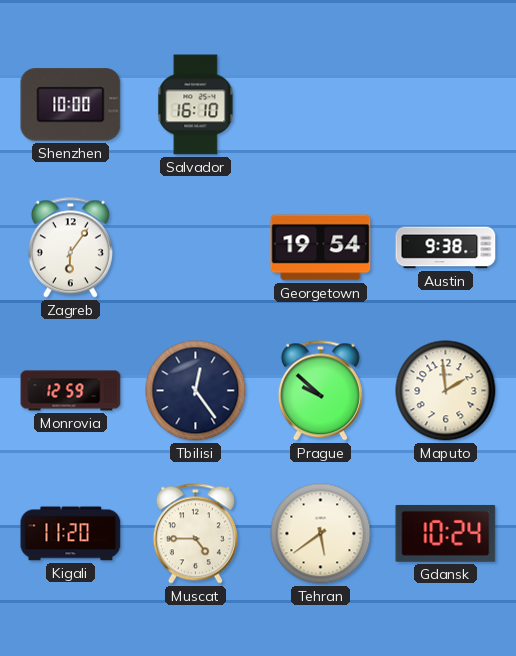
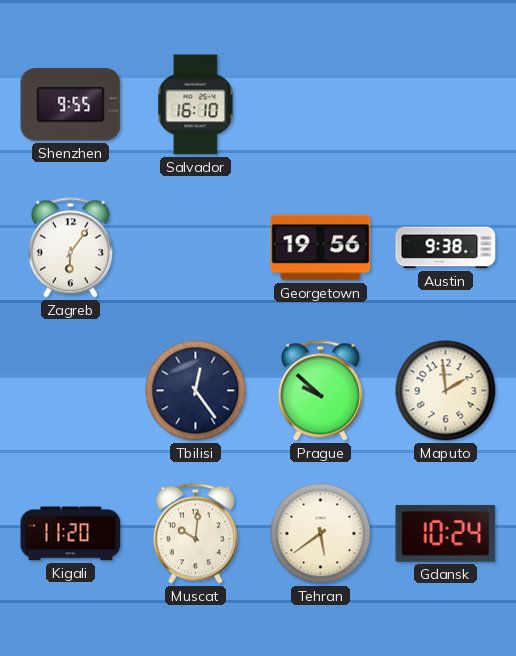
Shenzhen: 10:00 -> 9:55
Georgetown: 19:54 -> 19:56
Monrovia: 12:59 -> none
Muscat: 4:45 -> 10:01
